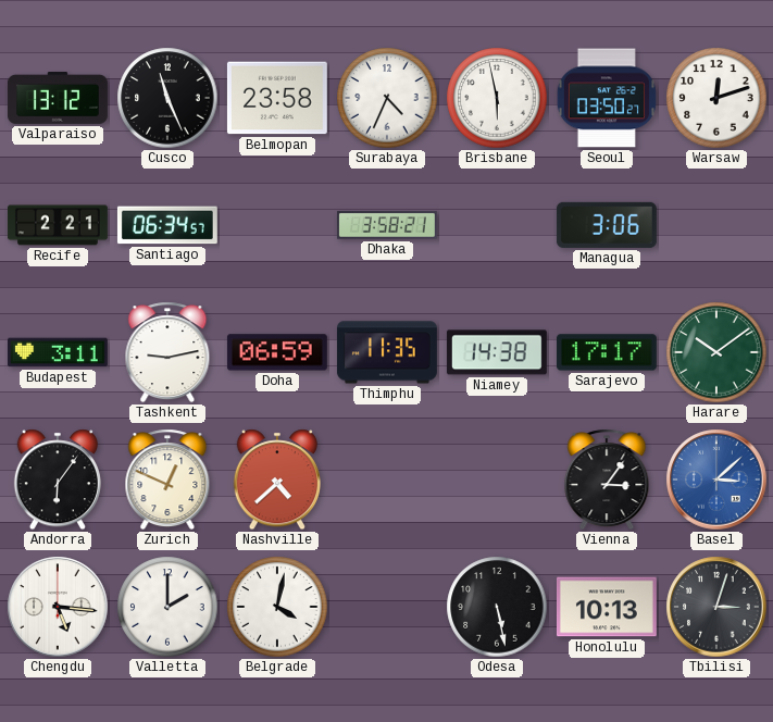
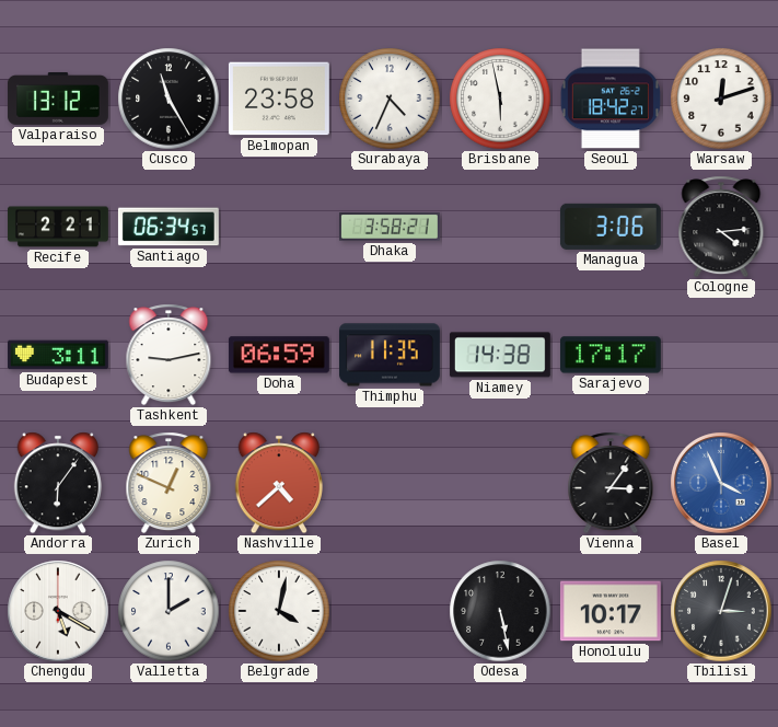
Cusco: 11:26 -> 11:25
Seoul: 03:50 -> 18:42
Cologne: none -> 4:14
Harare: 10:09 -> none
Basel: 3:08 -> 3:56
Chengdu: 5:16 -> 5:20
Honolulu: 10:13 -> 10:17
